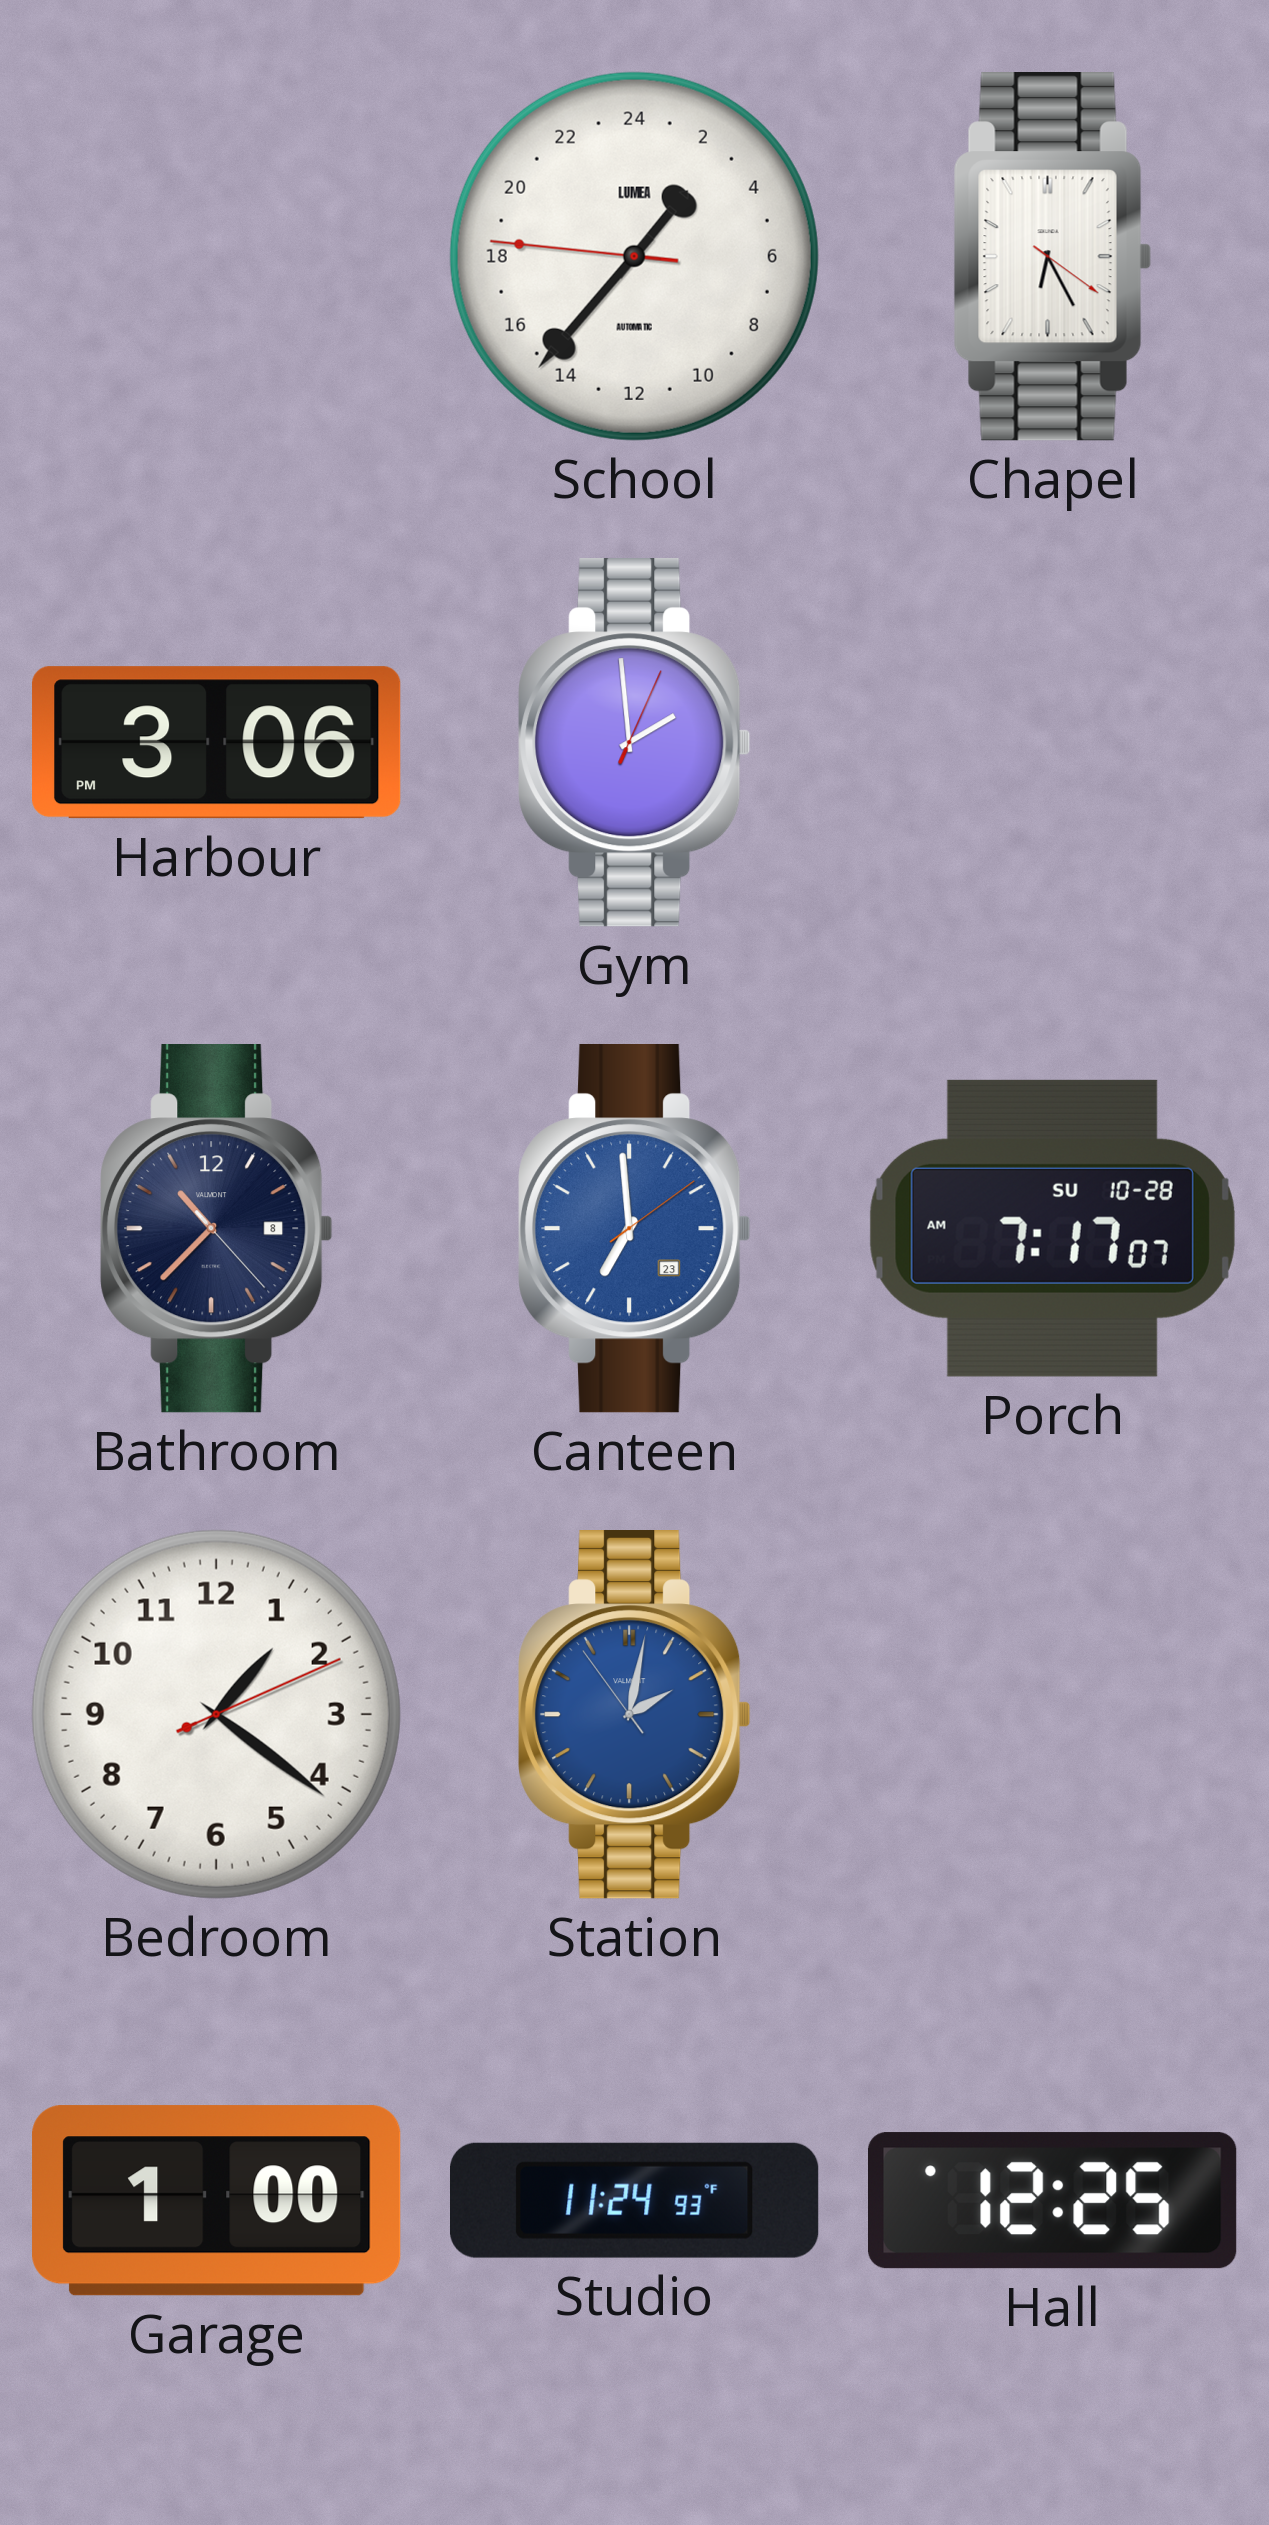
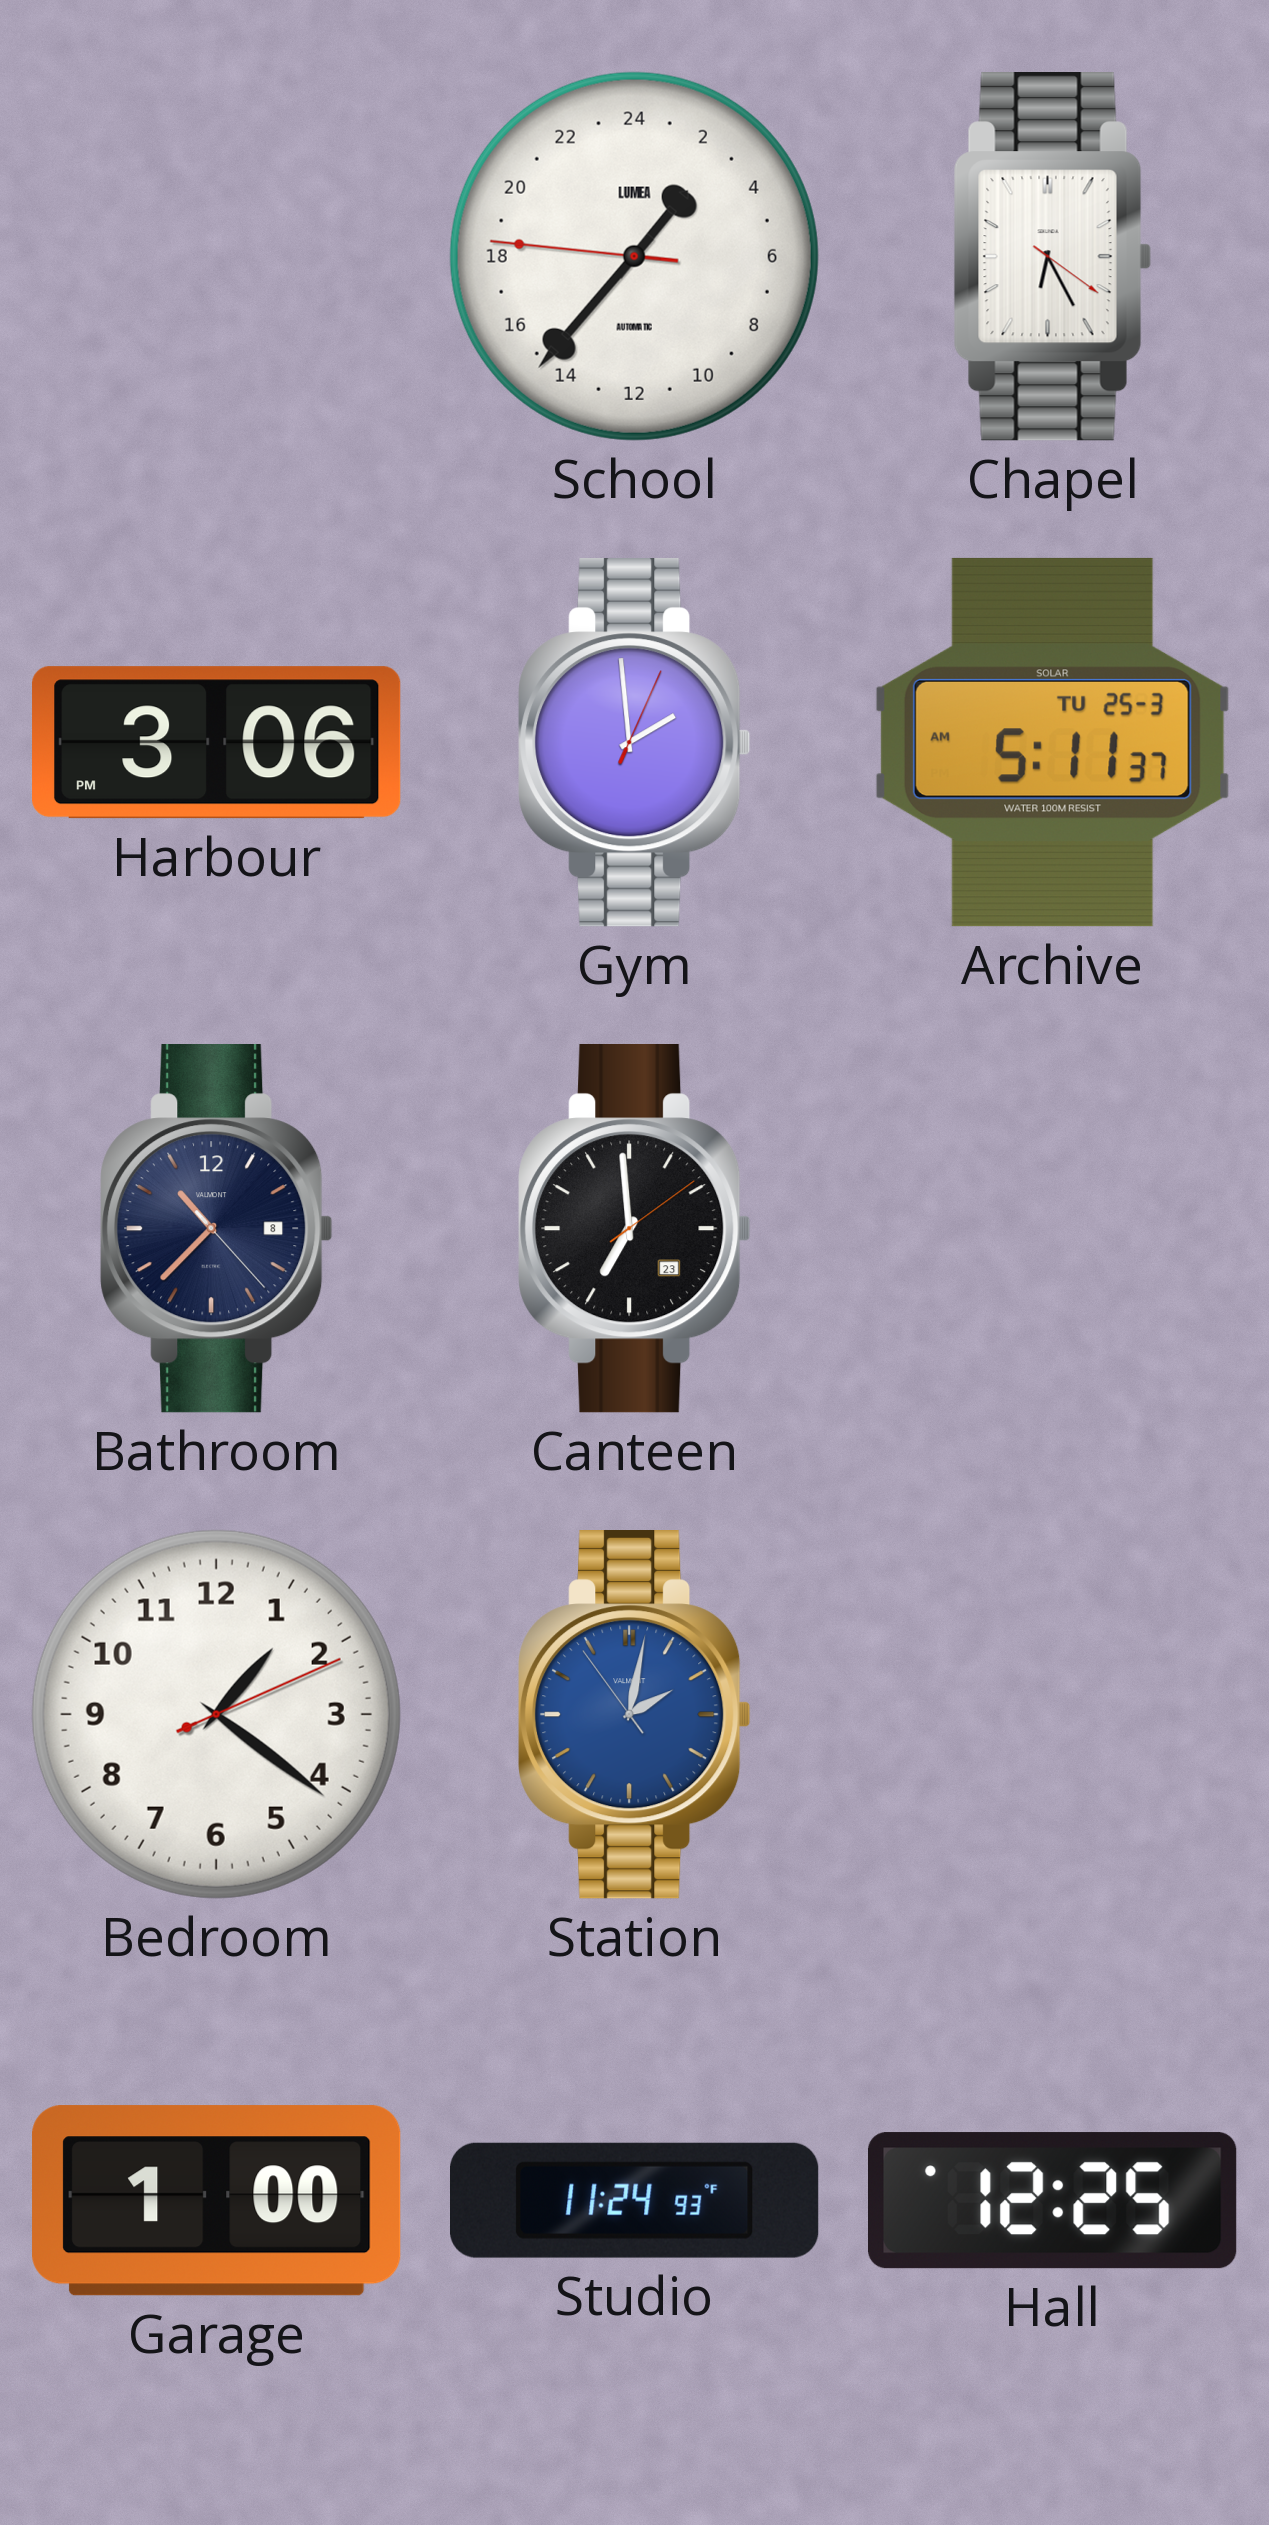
Archive: none -> 5:11
Canteen dial: blue -> black
Porch: 7:17 -> none
